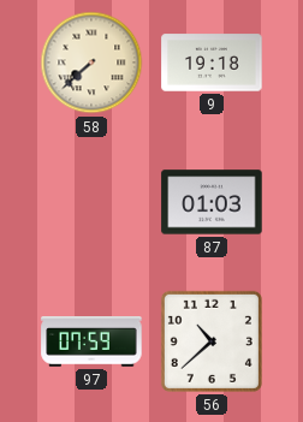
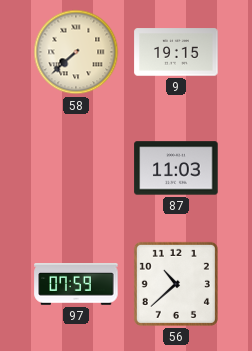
9: 19:18 -> 19:15
87: 01:03 -> 11:03
